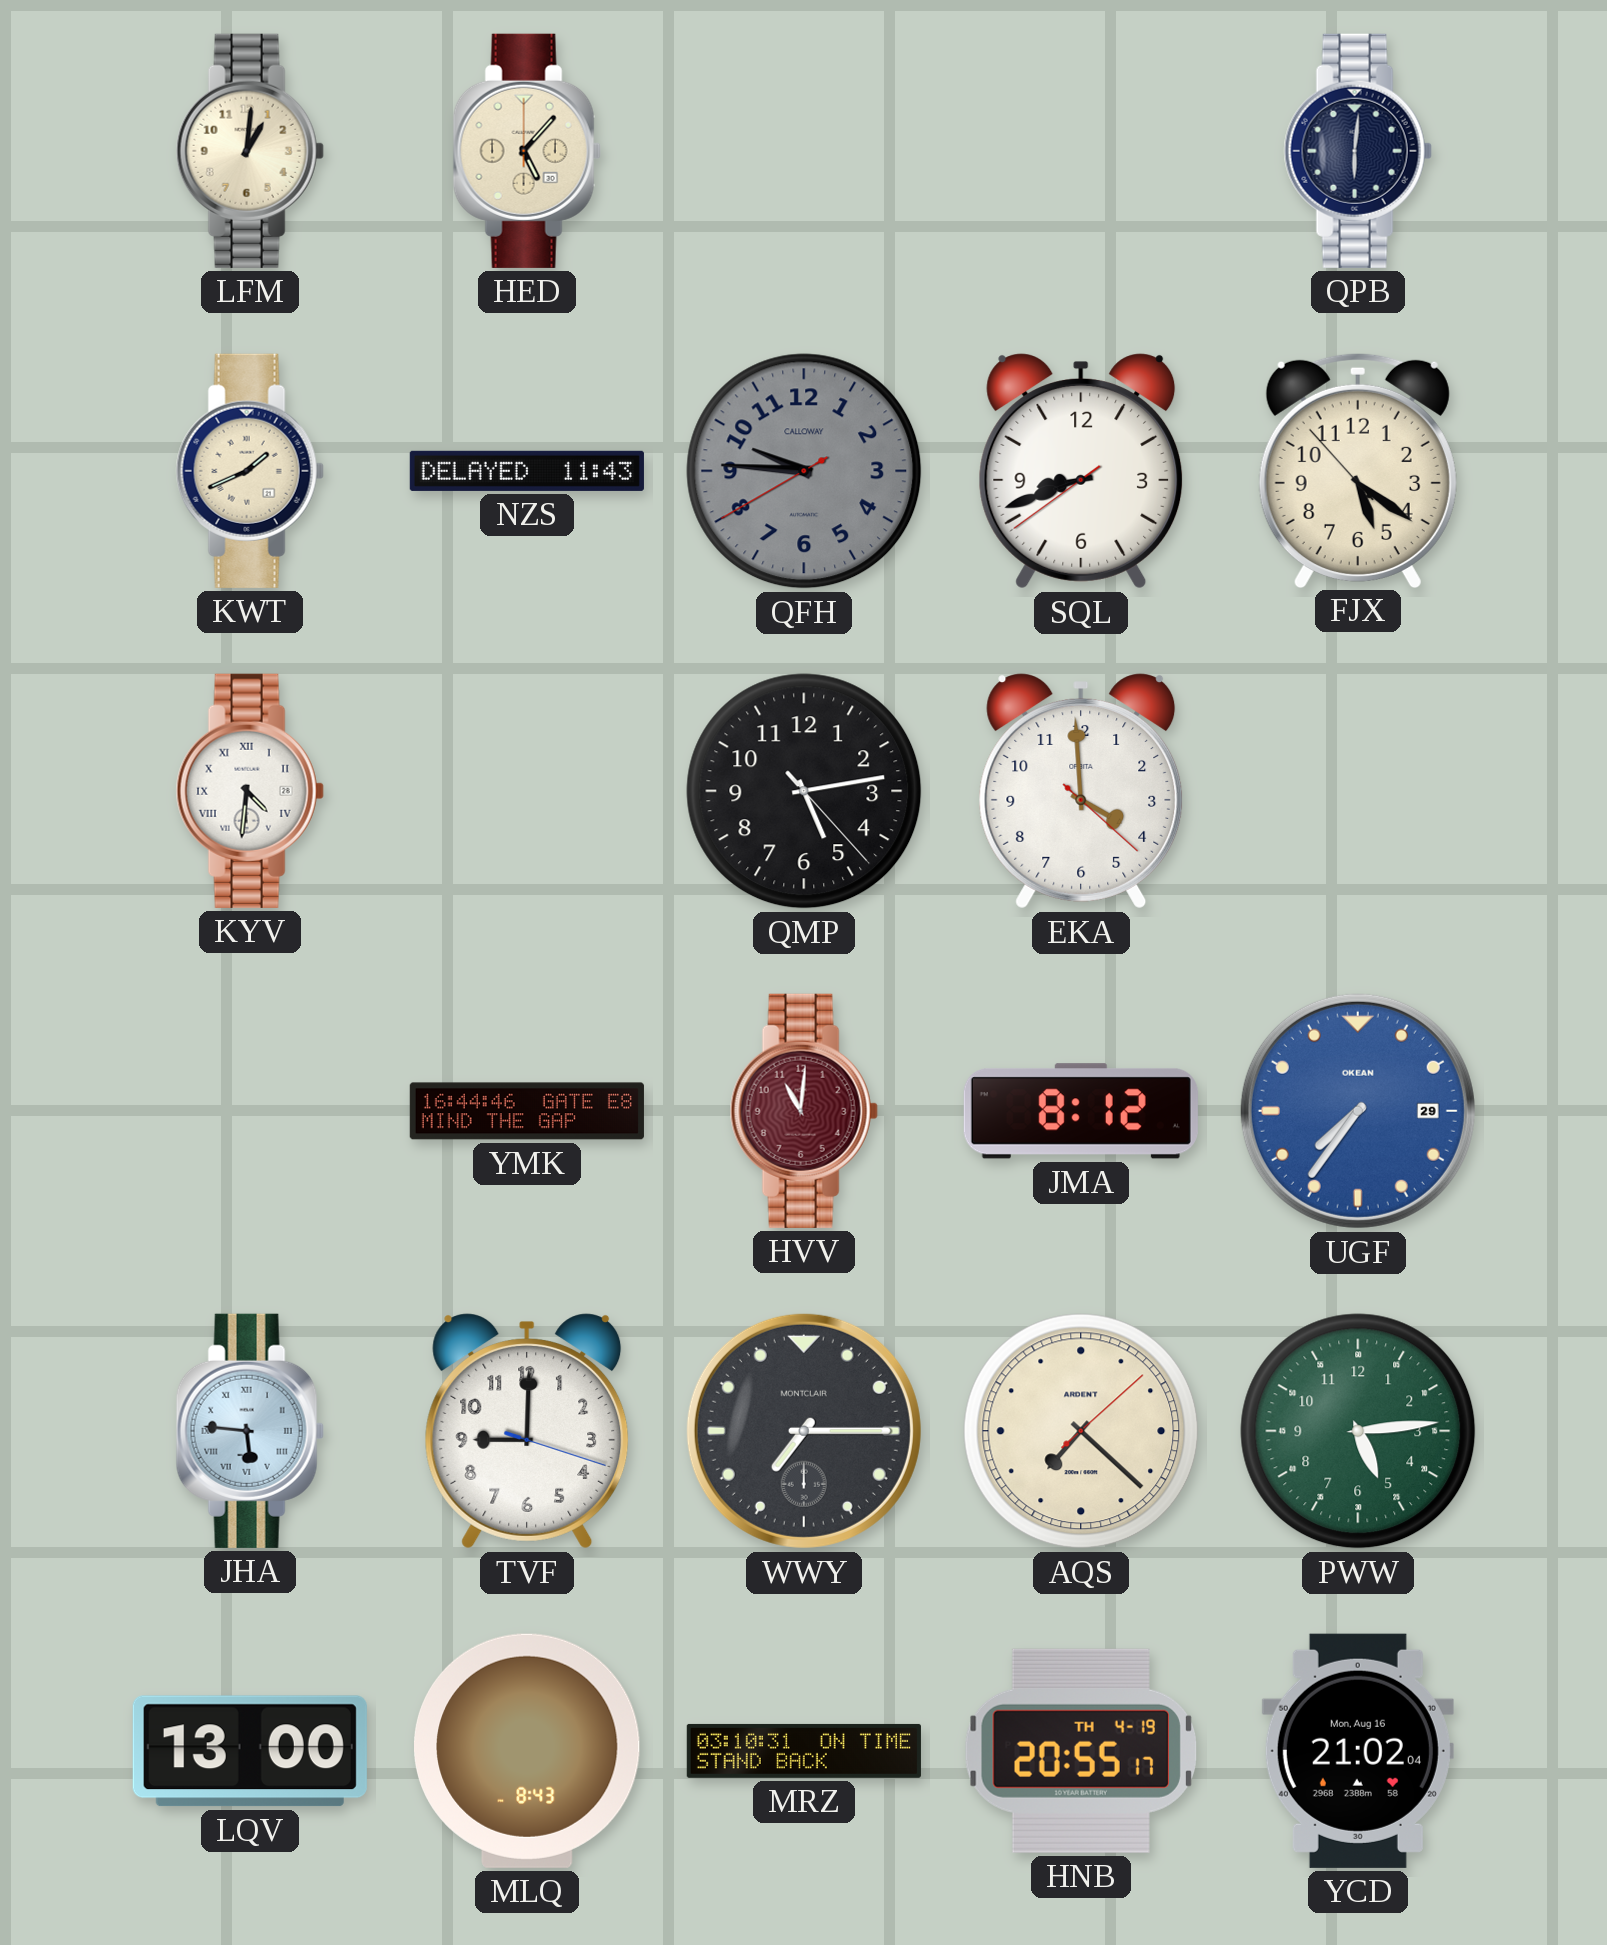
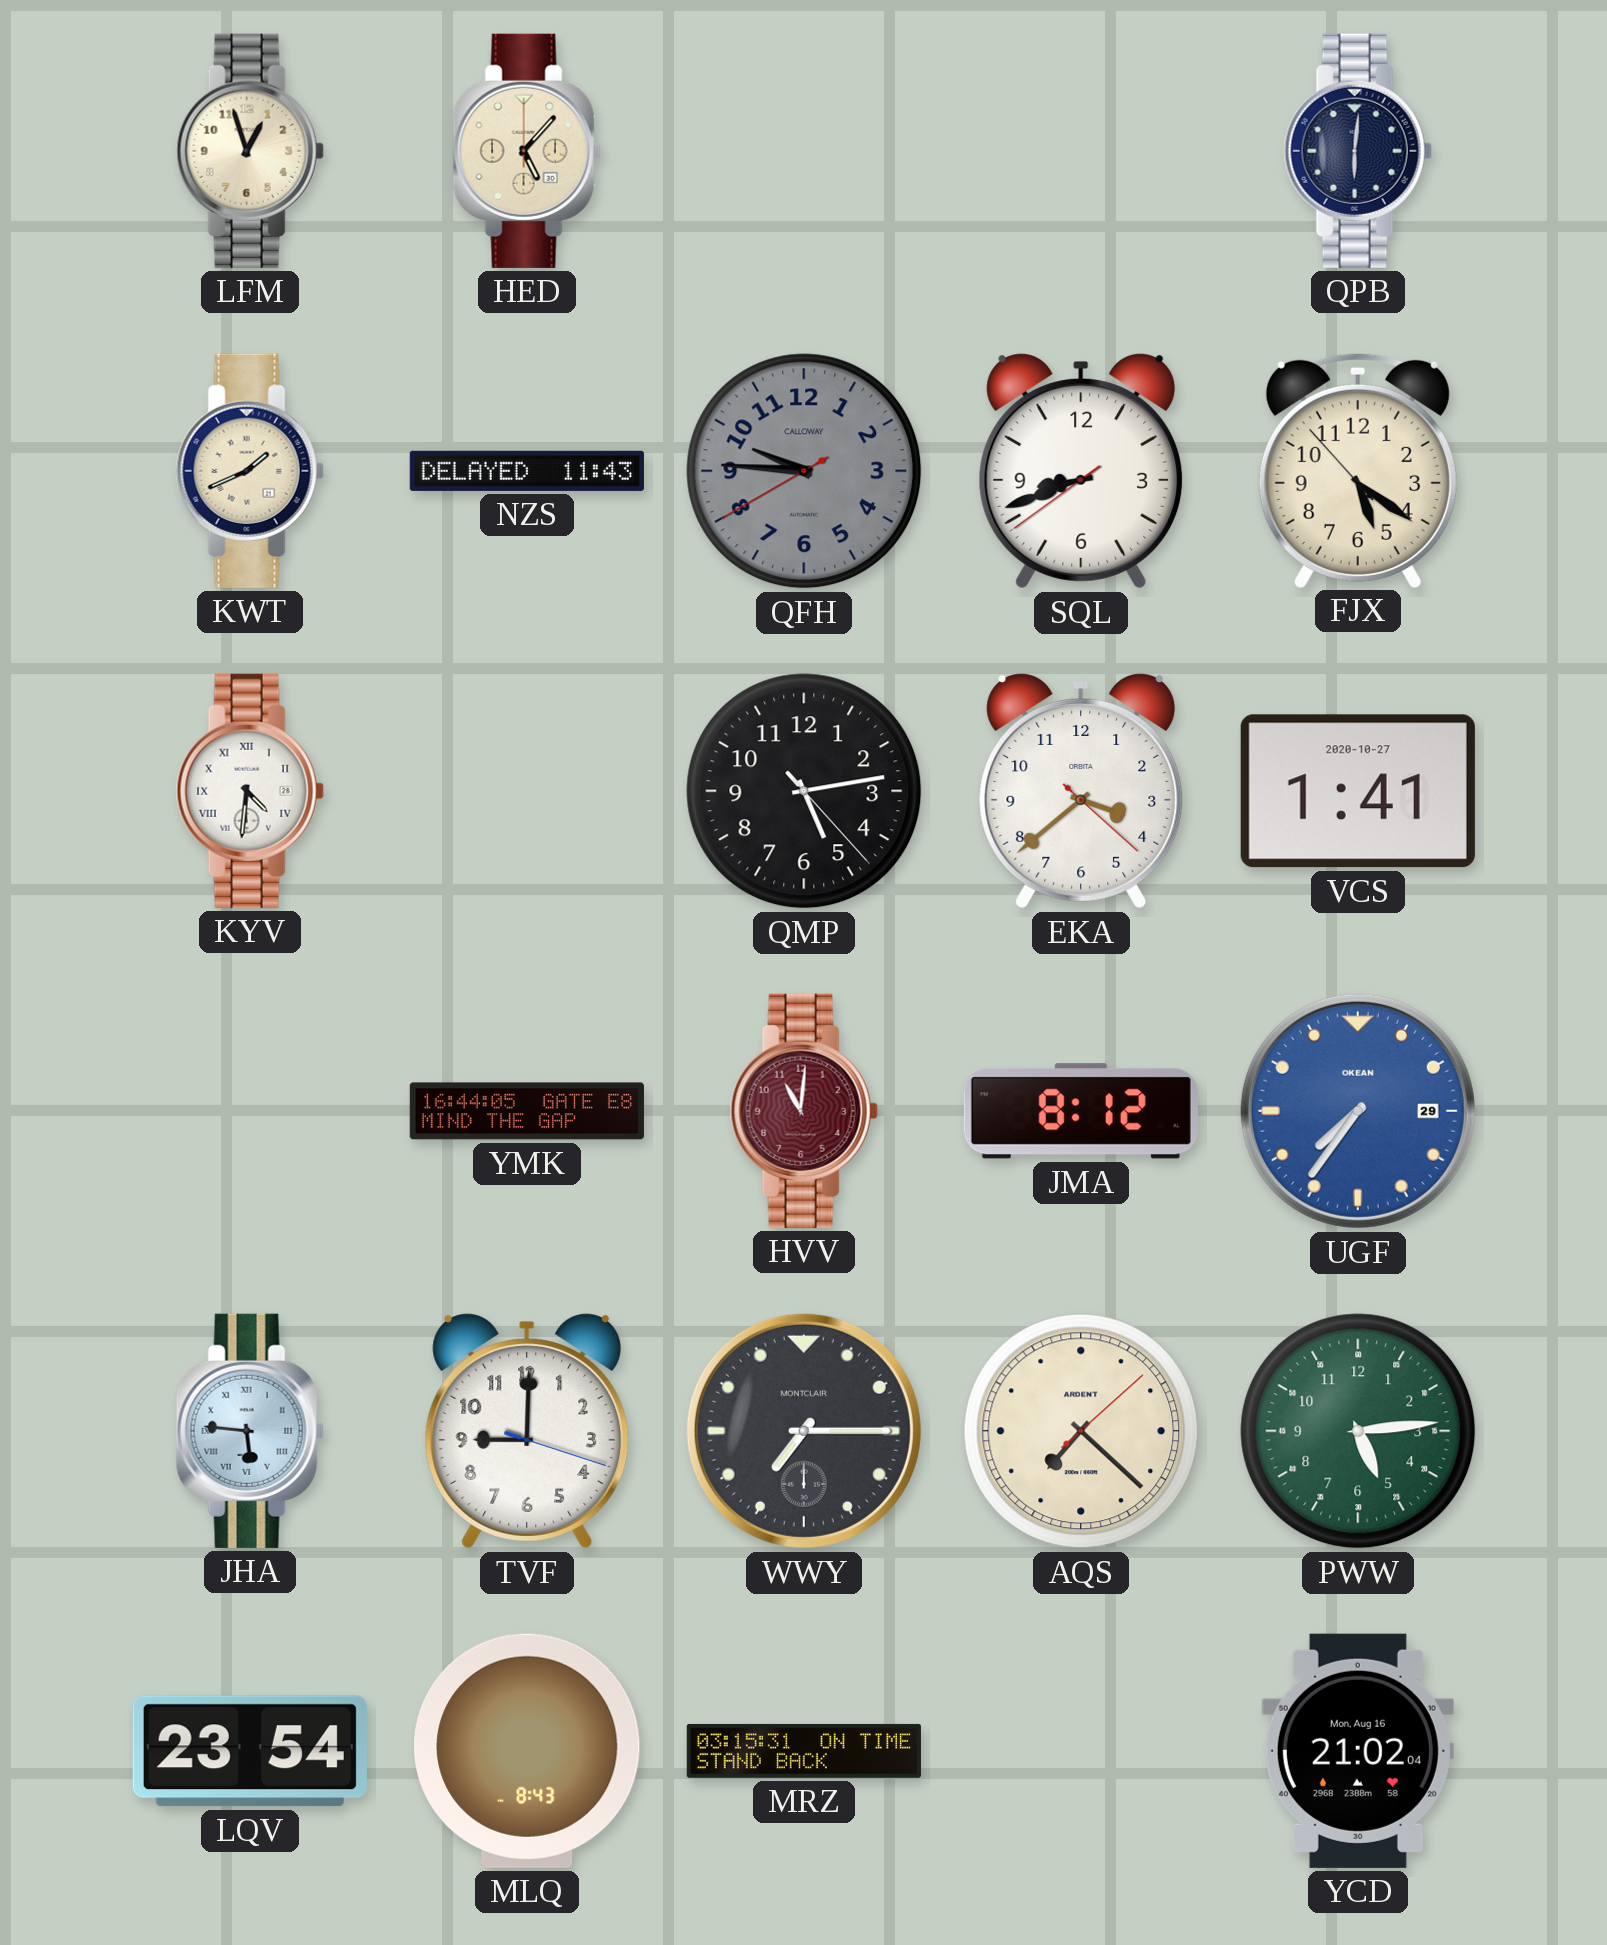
LFM: 1:01 -> 12:57
EKA: 3:59 -> 3:38
VCS: none -> 1:41
YMK: 16:44:46 -> 16:44:05
LQV: 13:00 -> 23:54
MRZ: 03:10 -> 03:15
HNB: 20:55 -> none
